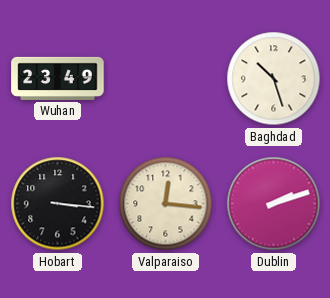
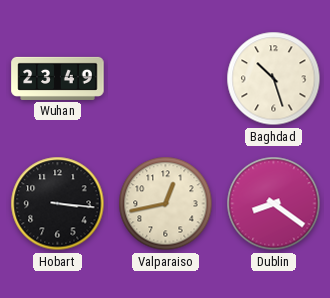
Valparaiso: 12:16 -> 12:43
Dublin: 2:12 -> 8:21
